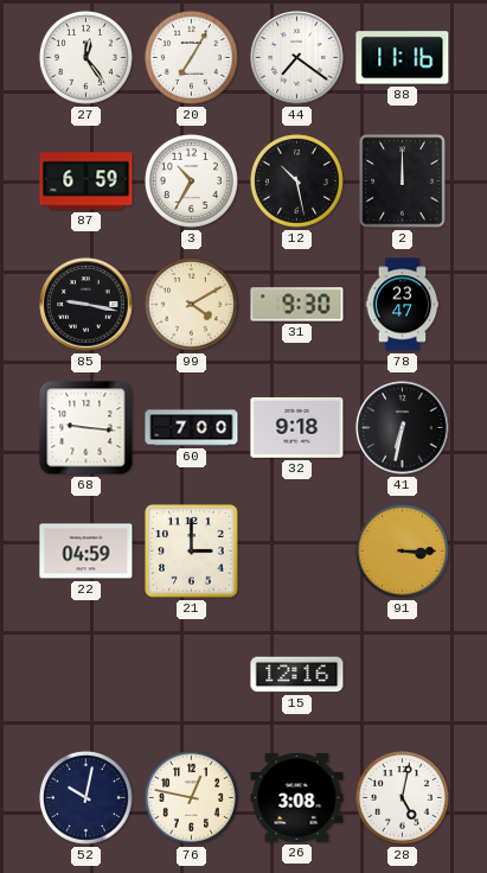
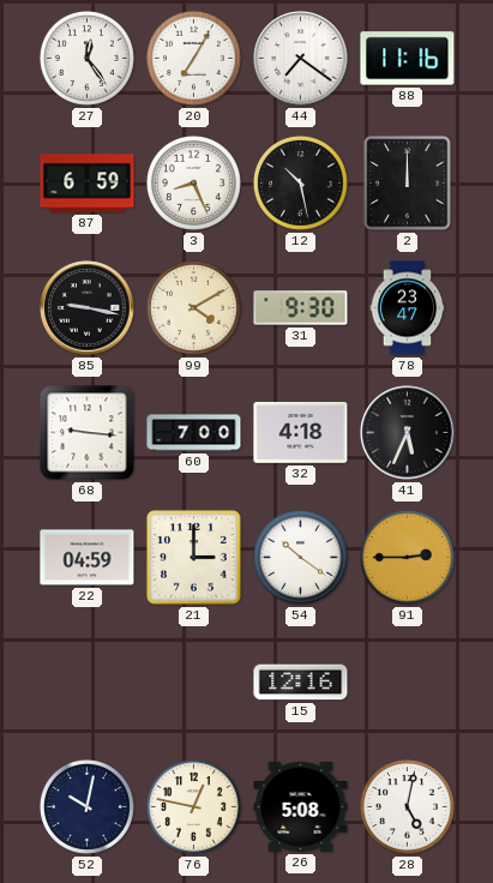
3: 10:35 -> 8:26
32: 9:18 -> 4:18
41: 6:32 -> 5:34
54: none -> 10:21
91: 3:15 -> 2:45
26: 3:08 -> 5:08
